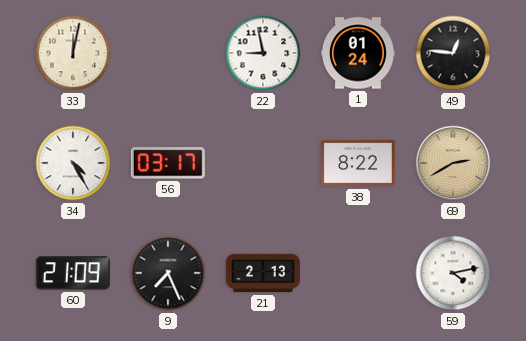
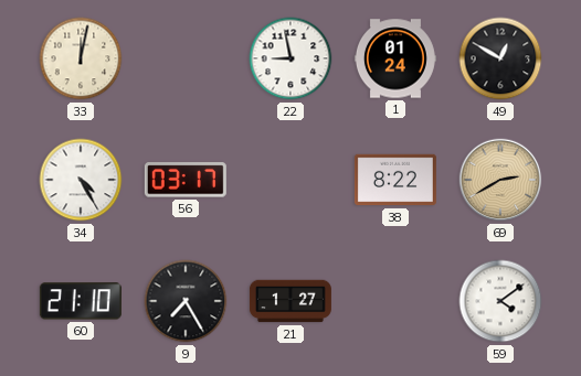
49: 12:46 -> 12:50
60: 21:09 -> 21:10
9: 7:26 -> 7:25
21: 2:13 -> 1:27
59: 4:13 -> 4:09
